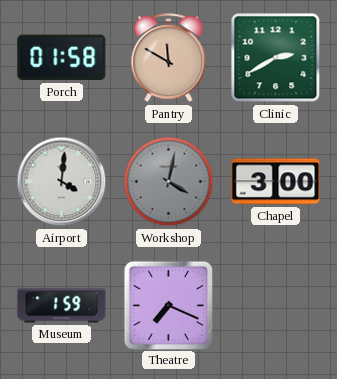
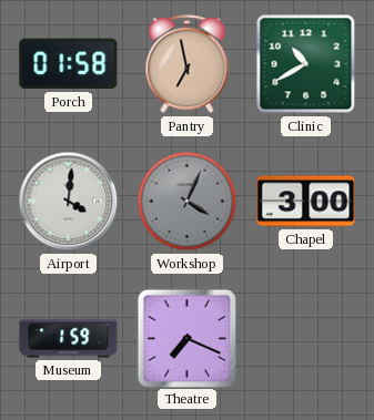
Pantry: 11:50 -> 6:58
Clinic: 2:40 -> 10:40
Workshop: 4:02 -> 4:04
